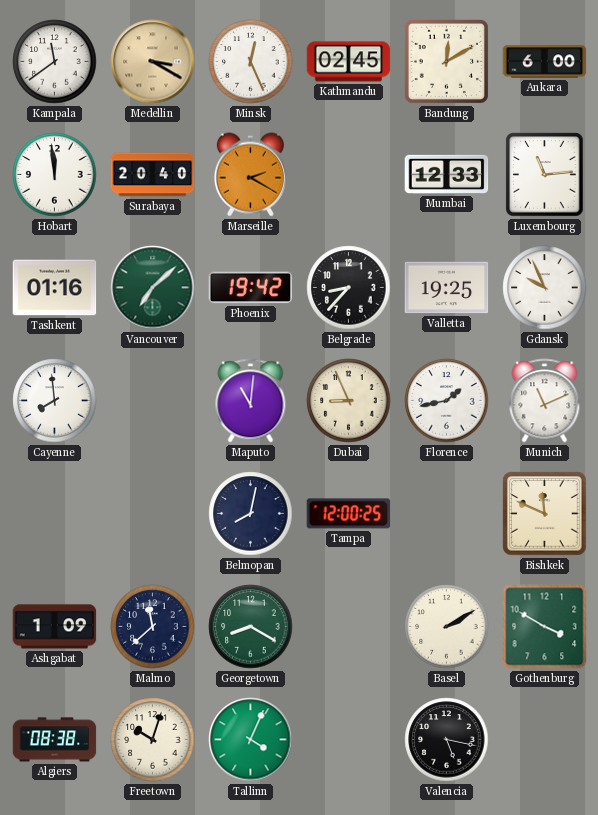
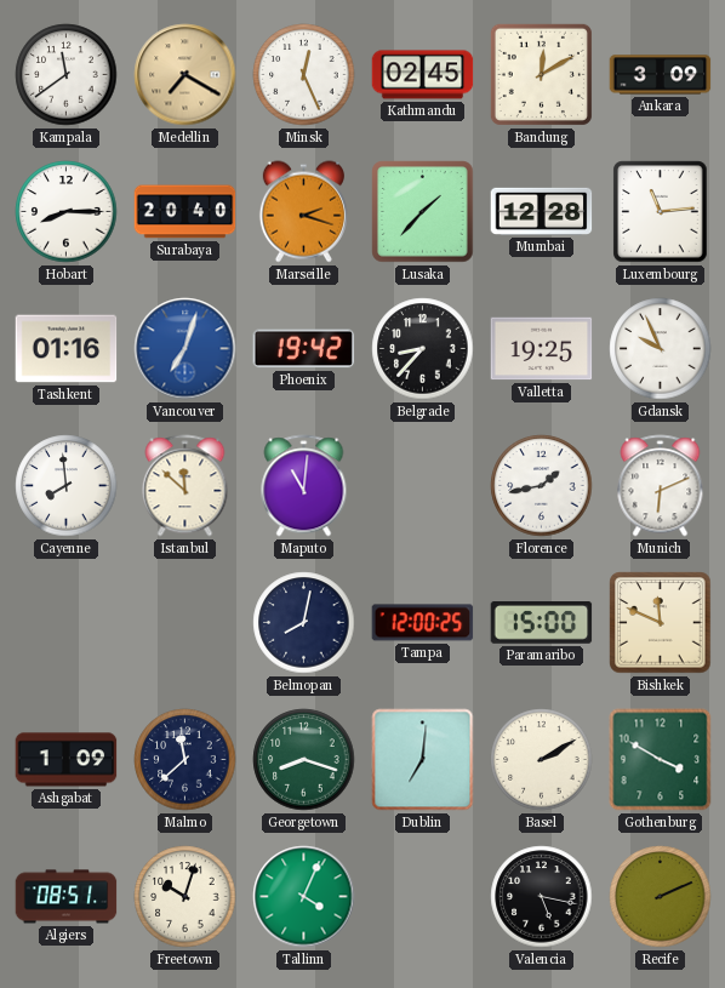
Medellin: 3:20 -> 7:20
Ankara: 6:00 -> 3:09
Hobart: 11:59 -> 8:15
Marseille: 2:20 -> 2:18
Lusaka: none -> 1:37
Mumbai: 12:33 -> 12:28
Vancouver: 7:08 -> 7:03
Vancouver dial: green -> blue
Istanbul: none -> 11:52
Dubai: 8:56 -> none
Munich: 11:11 -> 6:11
Paramaribo: none -> 15:00
Georgetown: 8:20 -> 8:18
Dublin: none -> 7:01
Algiers: 08:38 -> 08:51
Recife: none -> 2:11
